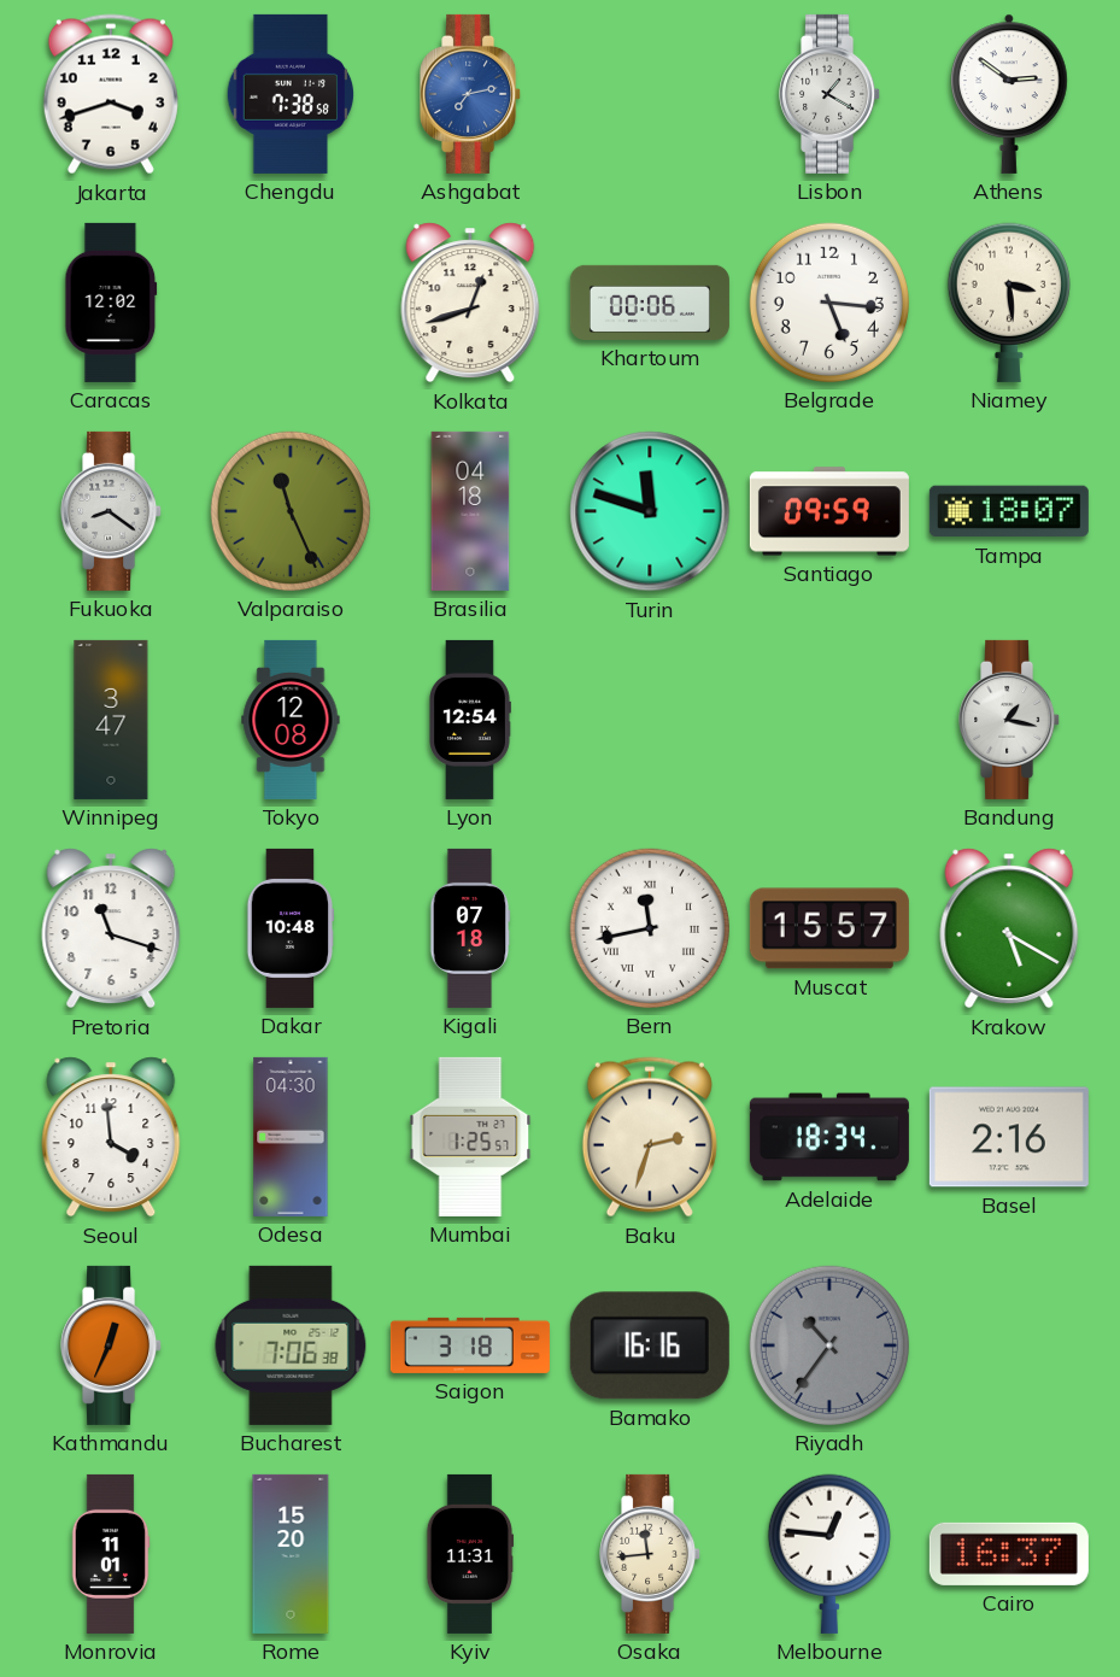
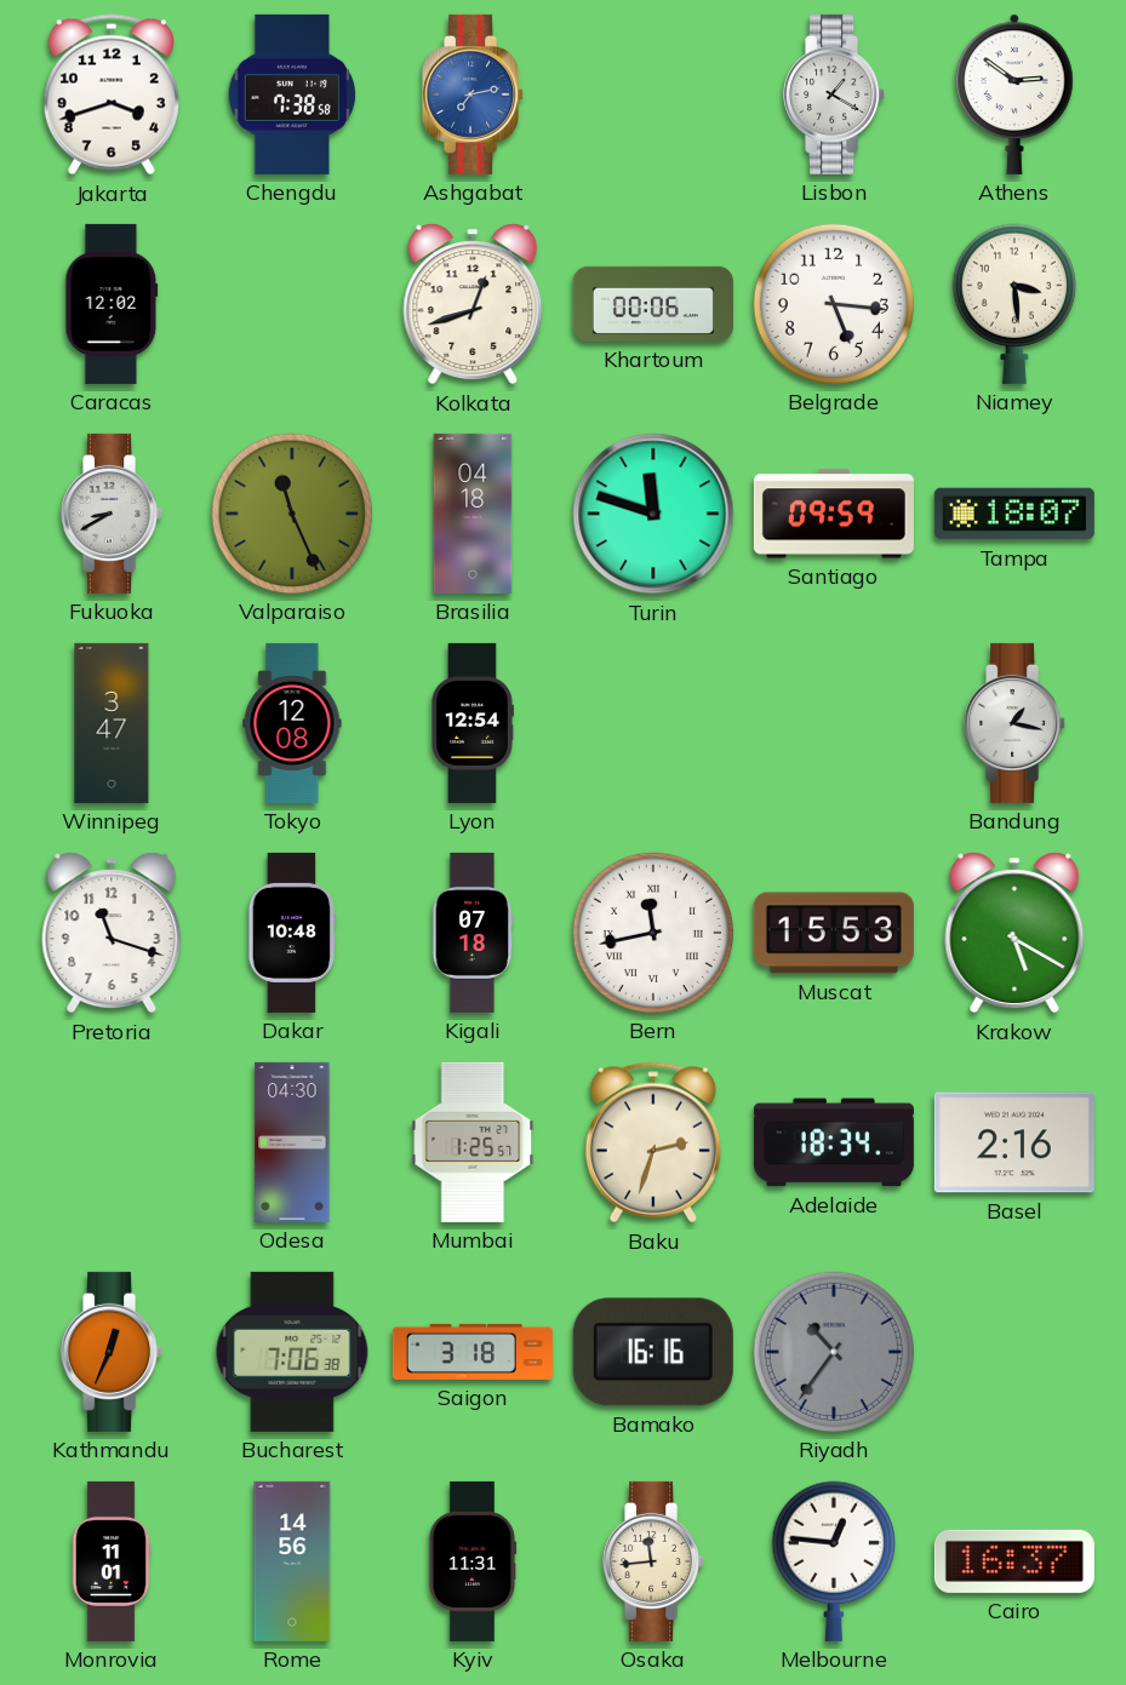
Fukuoka: 8:21 -> 8:40
Muscat: 15:57 -> 15:53
Seoul: 3:59 -> none
Rome: 15:20 -> 14:56
